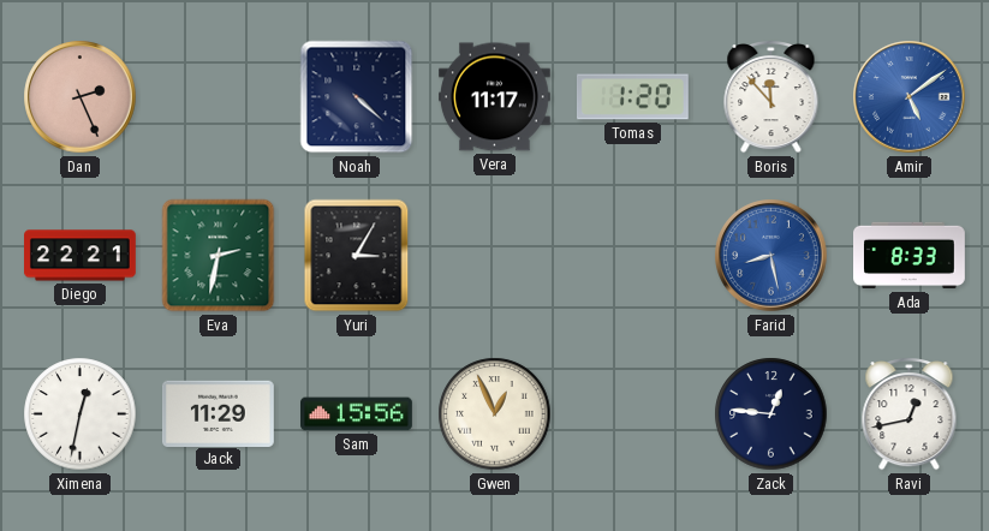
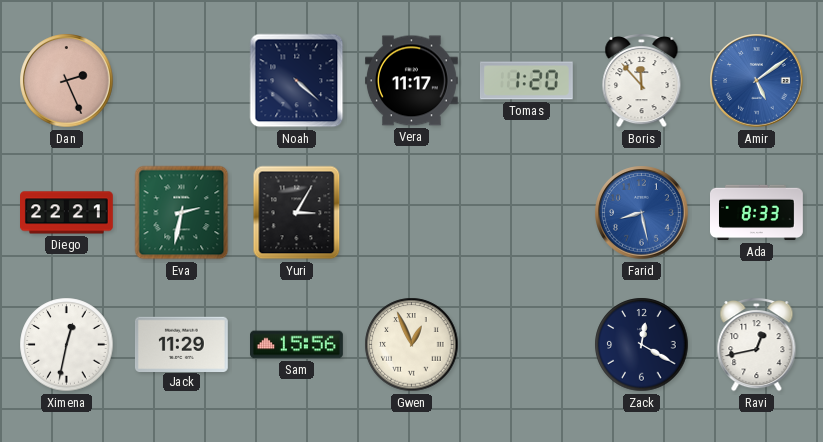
Zack: 12:46 -> 12:20
